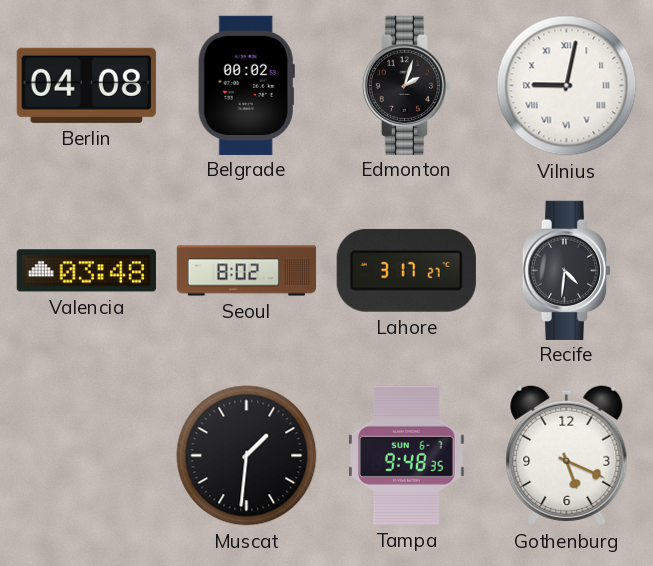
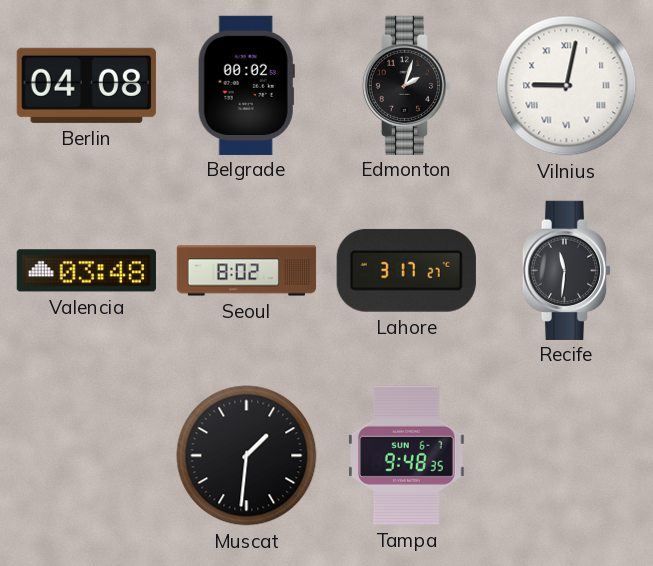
Recife: 4:31 -> 11:31
Gothenburg: 5:19 -> none
